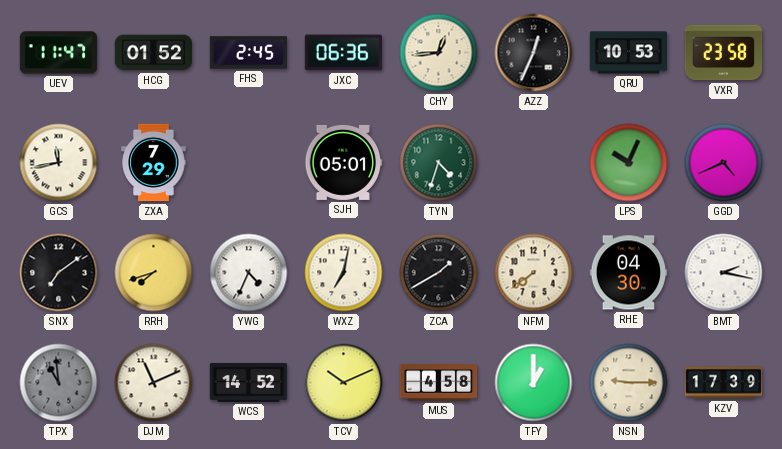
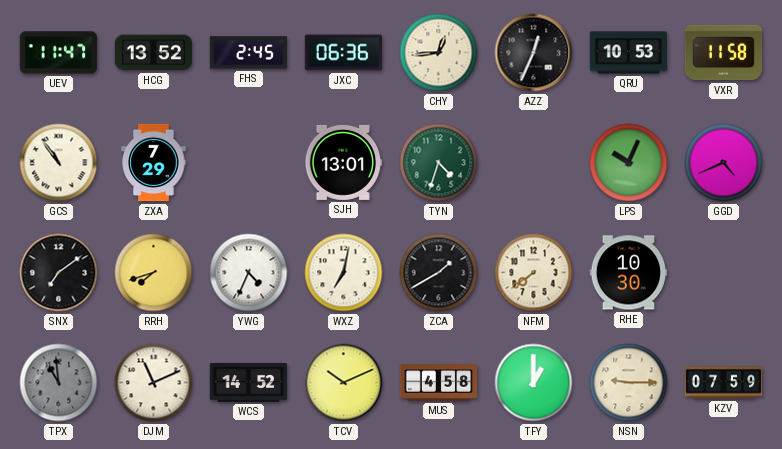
HCG: 01:52 -> 13:52
VXR: 23:58 -> 11:58
GCS: 11:43 -> 10:54
SJH: 05:01 -> 13:01
RHE: 04:30 -> 10:30
BMT: 2:17 -> none
KZV: 17:39 -> 07:59
